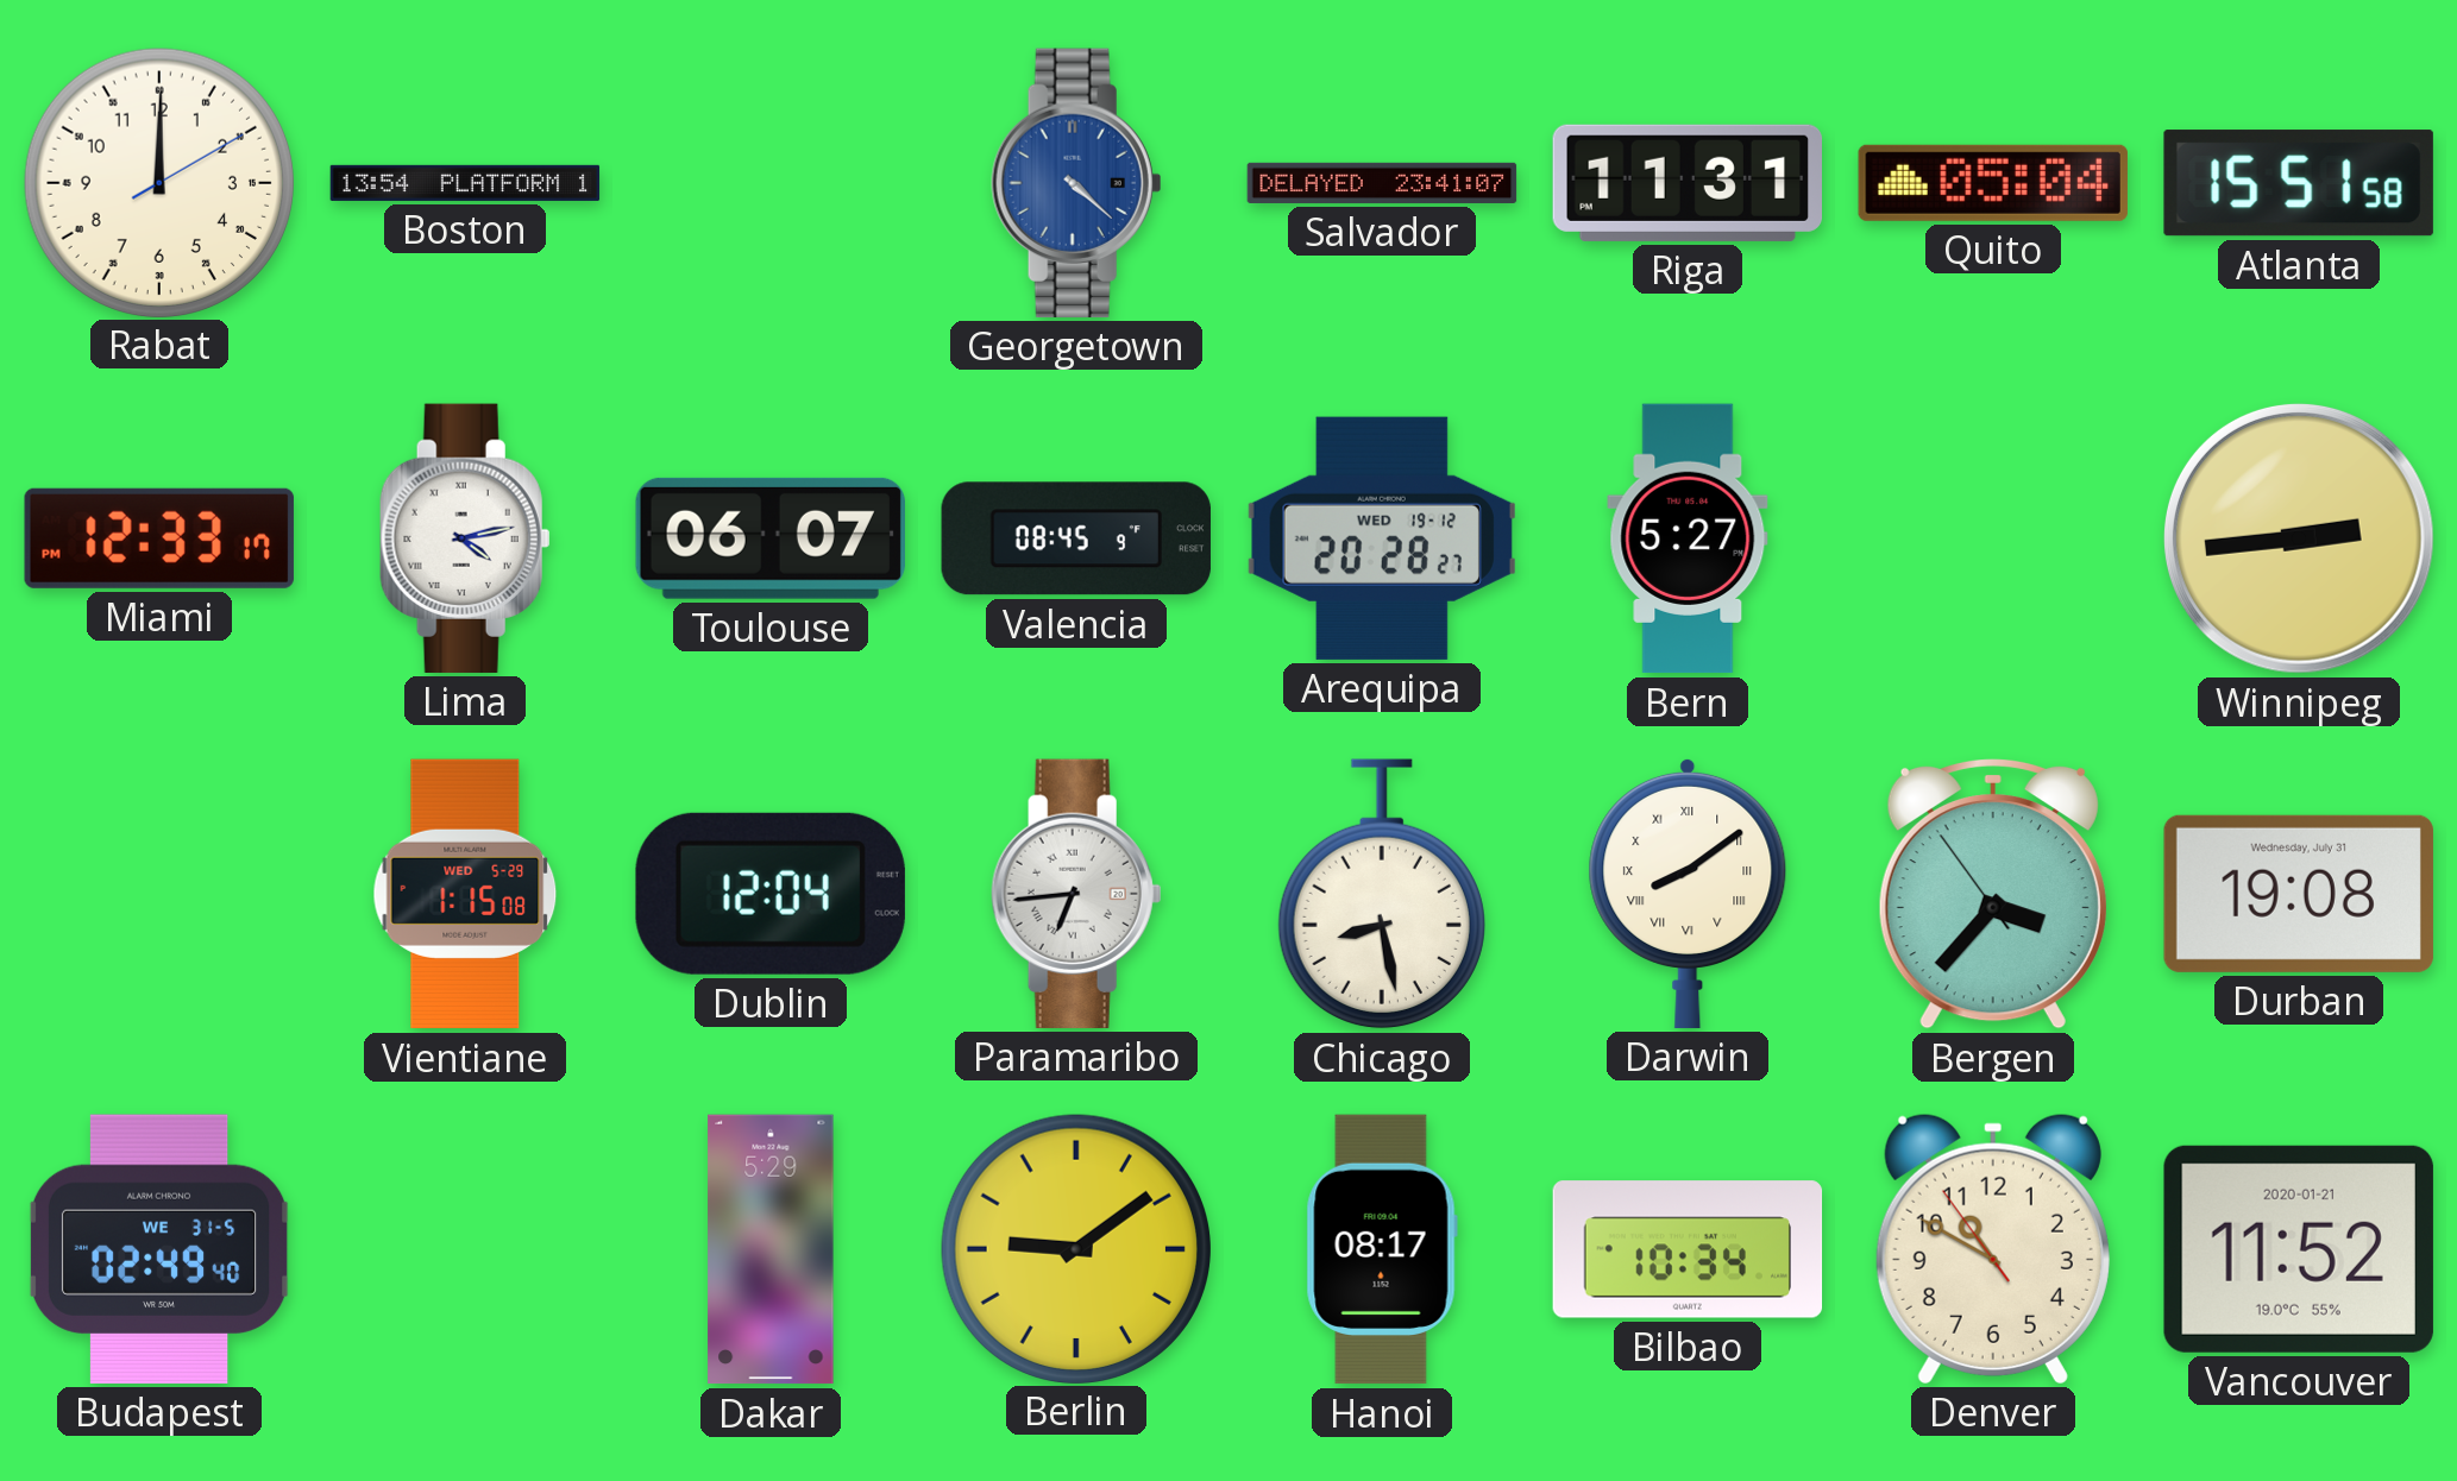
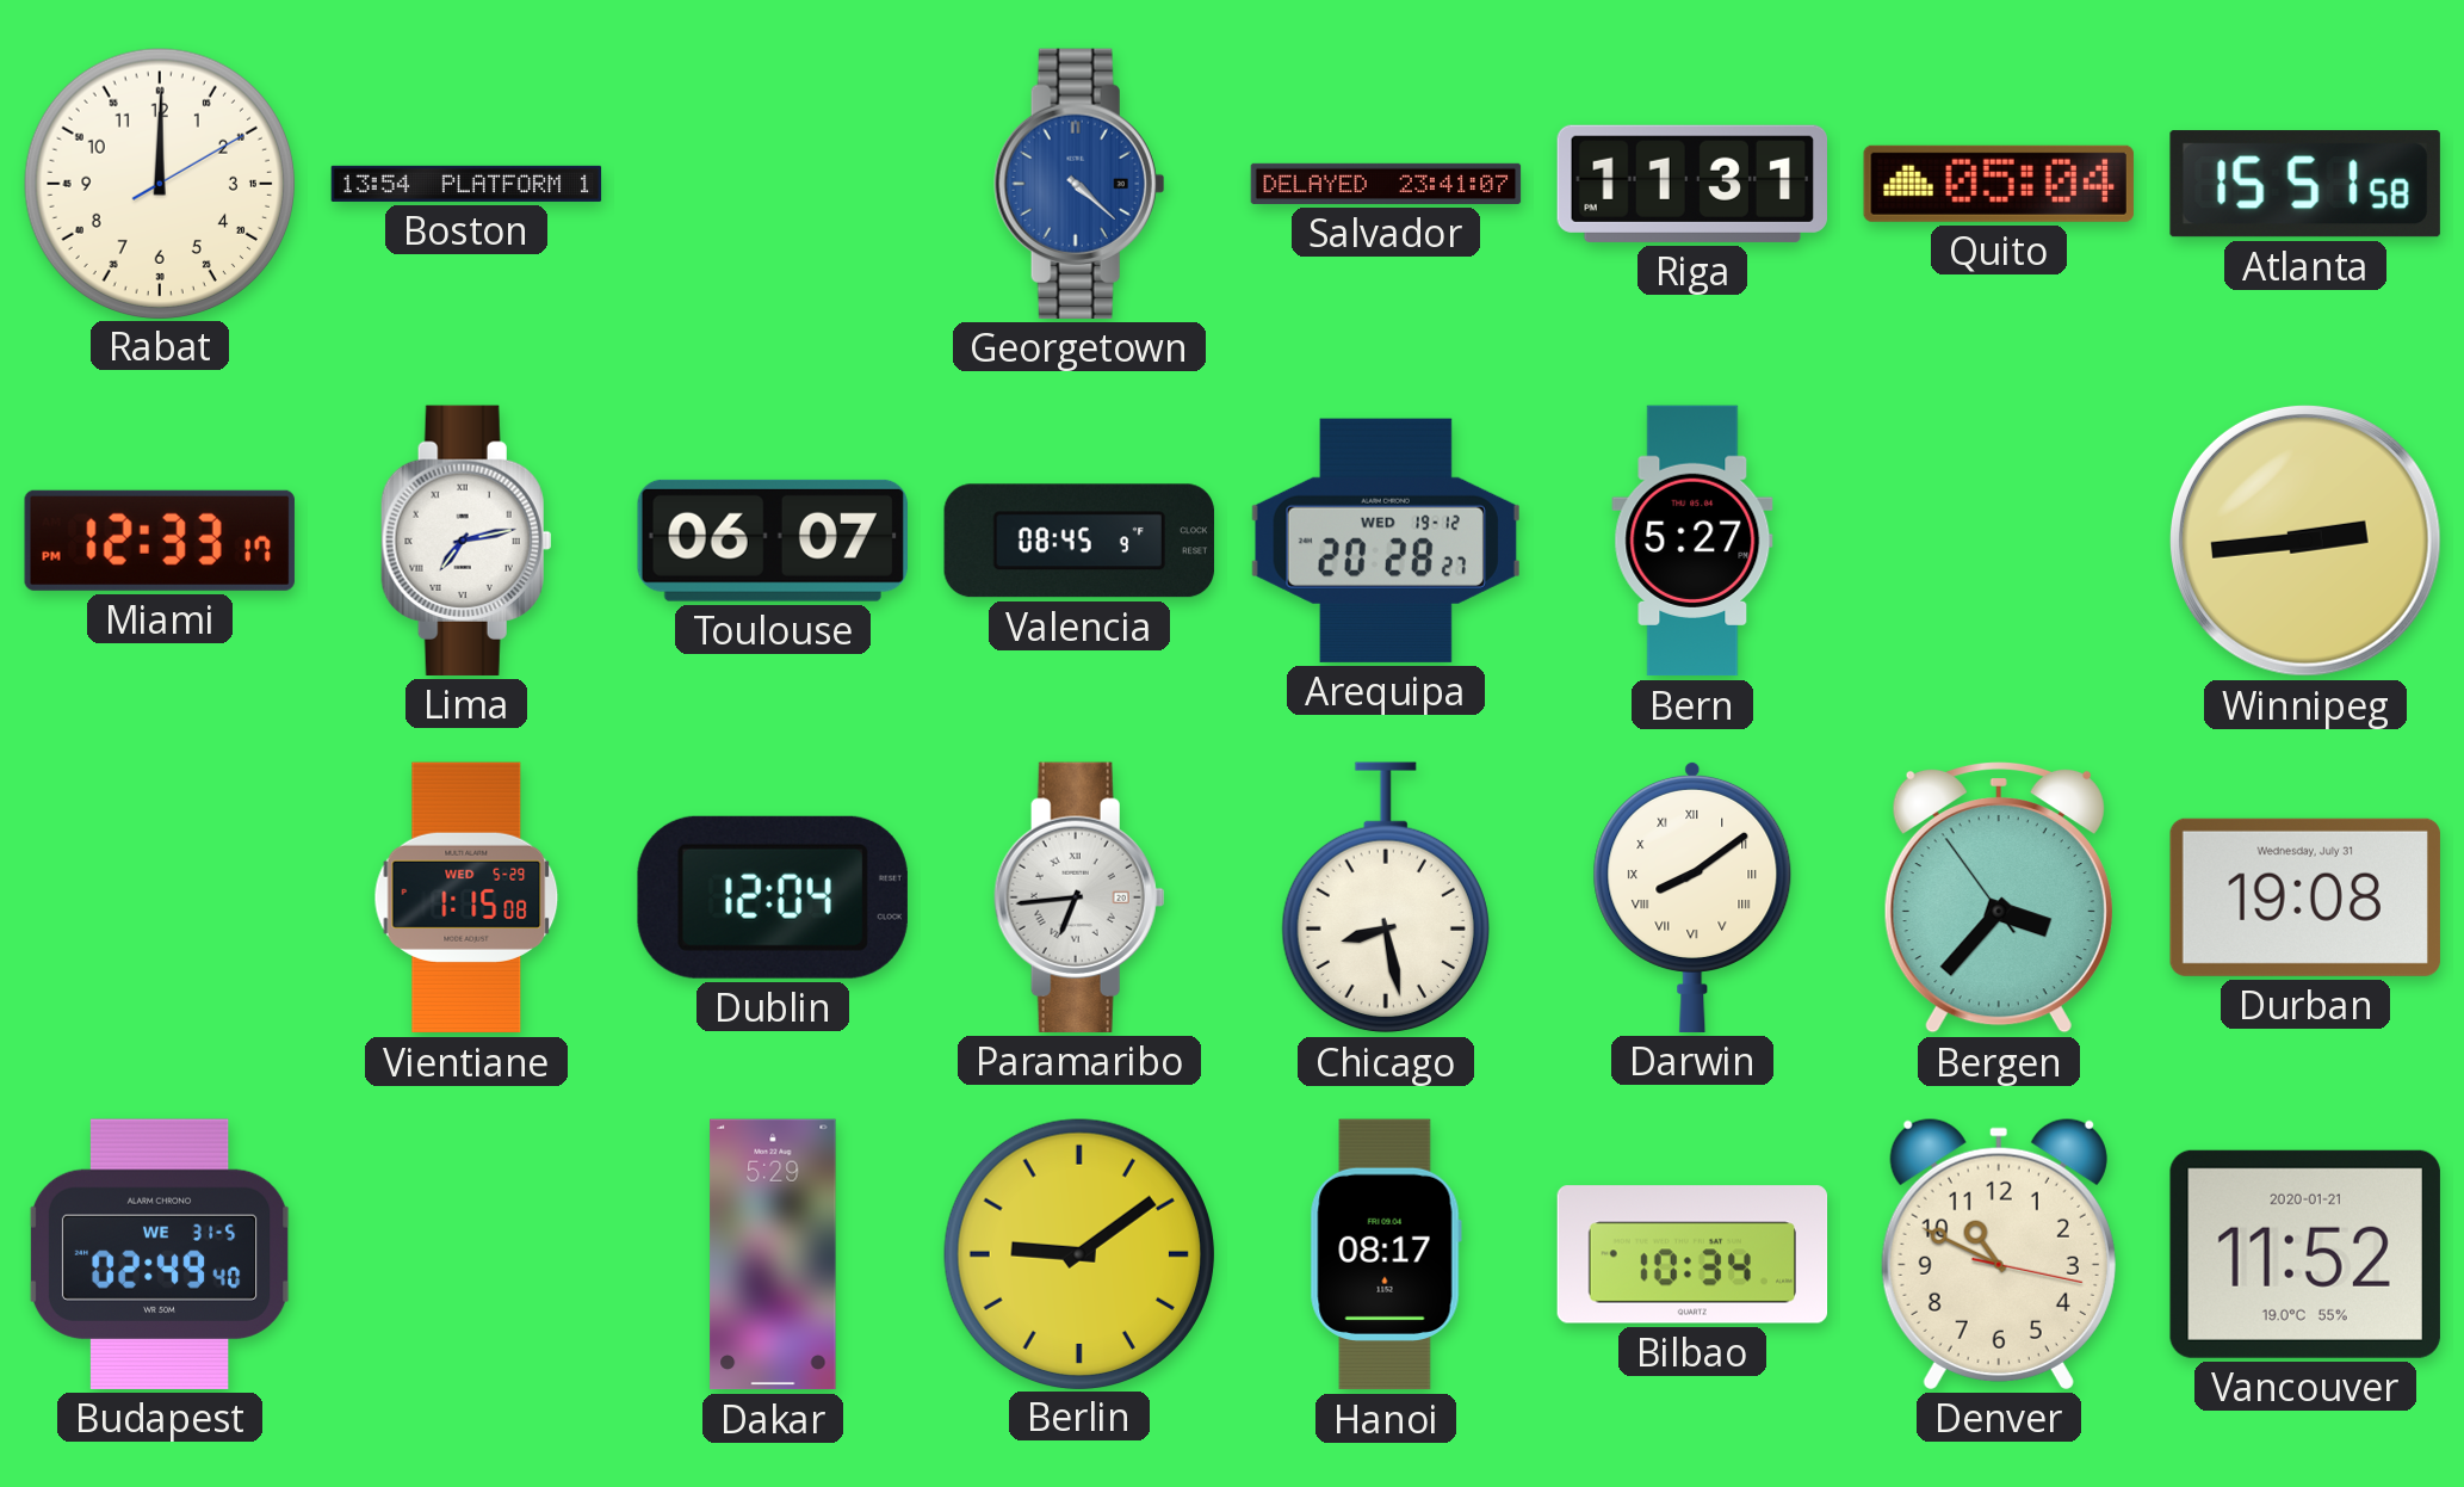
Lima: 4:13 -> 7:13
Denver: 10:49:54 -> 10:49:17
